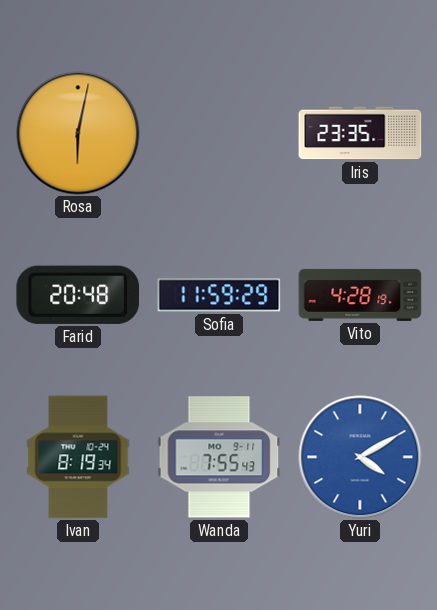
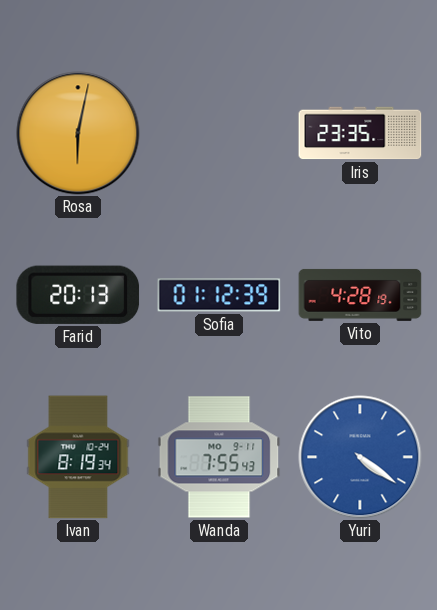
Farid: 20:48 -> 20:13
Sofia: 11:59 -> 01:12
Yuri: 4:10 -> 4:21
